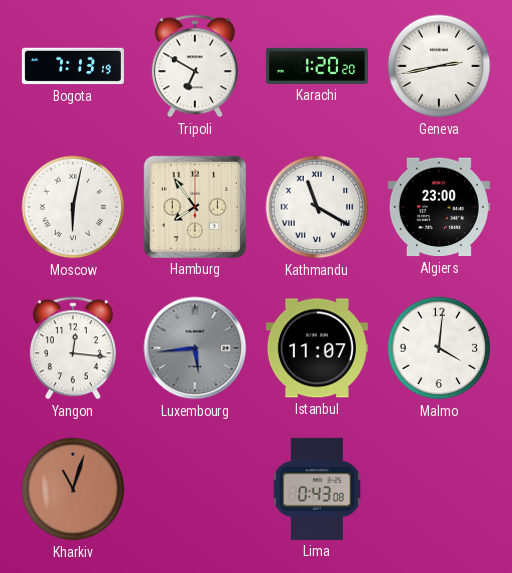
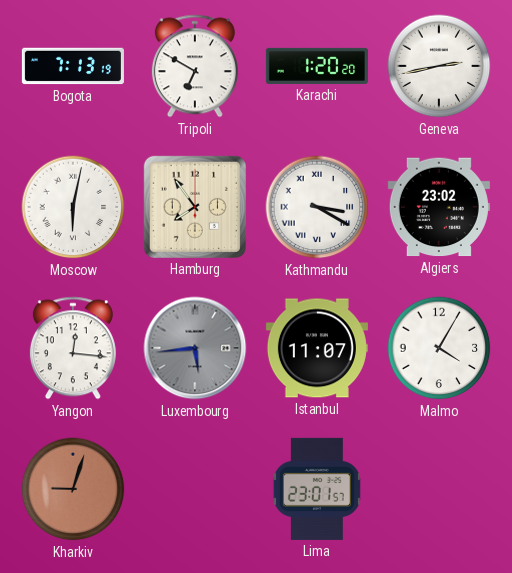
Kathmandu: 11:20 -> 3:20
Algiers: 23:00 -> 23:02
Malmo: 4:01 -> 4:05
Kharkiv: 11:03 -> 9:03
Lima: 0:43 -> 23:01
